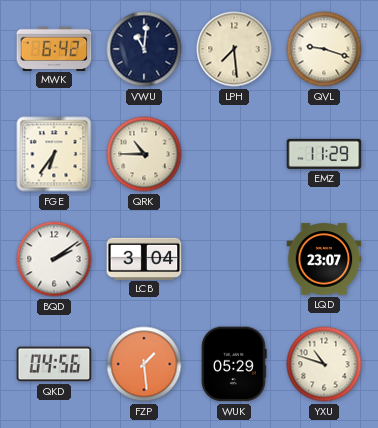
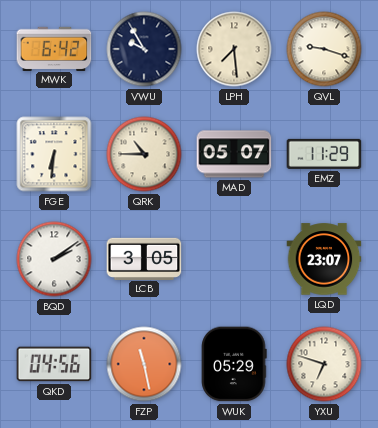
VWU: 11:01 -> 9:55
FGE: 6:36 -> 6:31
MAD: none -> 05:07
LCB: 3:04 -> 3:05
FZP: 1:29 -> 11:28
YXU: 10:48 -> 6:48
